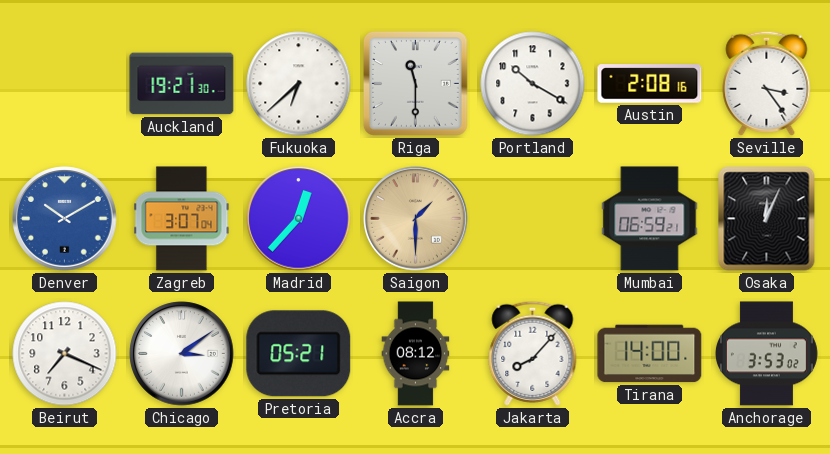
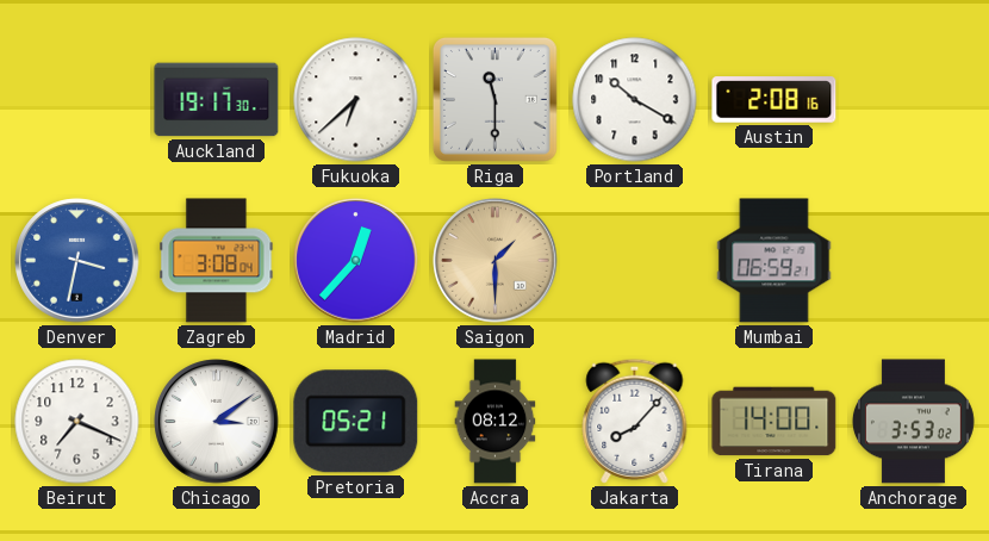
Auckland: 19:21 -> 19:17
Seville: 3:24 -> none
Denver: 10:10 -> 3:32
Zagreb: 3:07 -> 3:08
Osaka: 12:04 -> none
